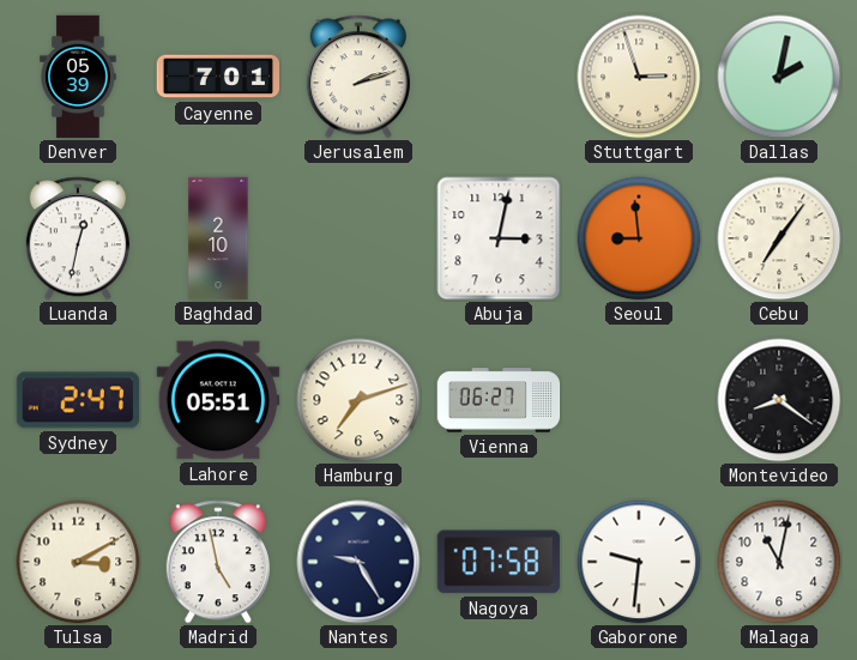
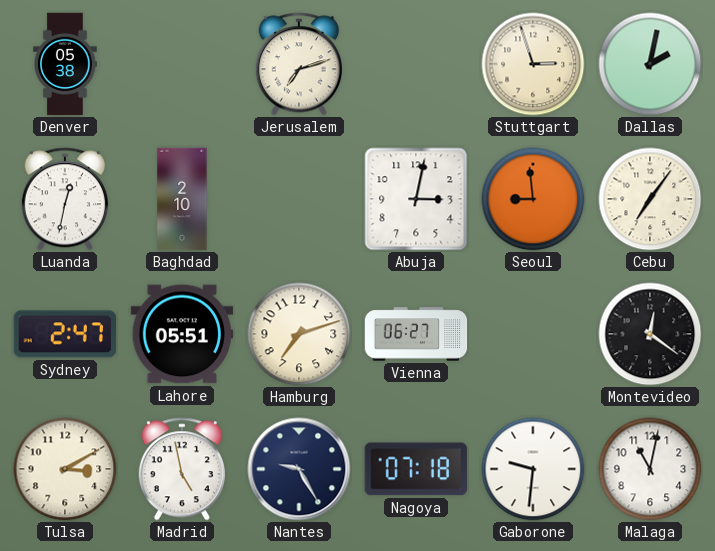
Denver: 05:39 -> 05:38
Cayenne: 7:01 -> none
Jerusalem: 2:12 -> 7:12
Montevideo: 8:21 -> 12:21
Nagoya: 07:58 -> 07:18
